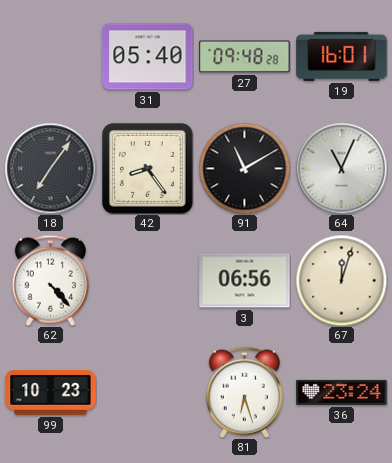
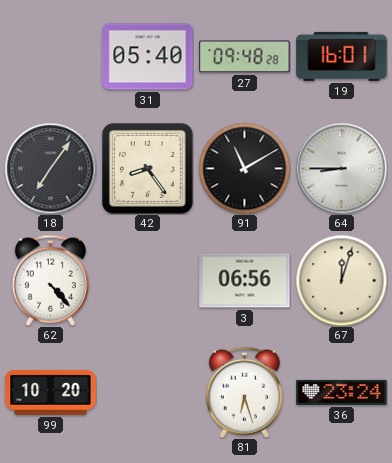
64: 11:04 -> 8:45
99: 10:23 -> 10:20
